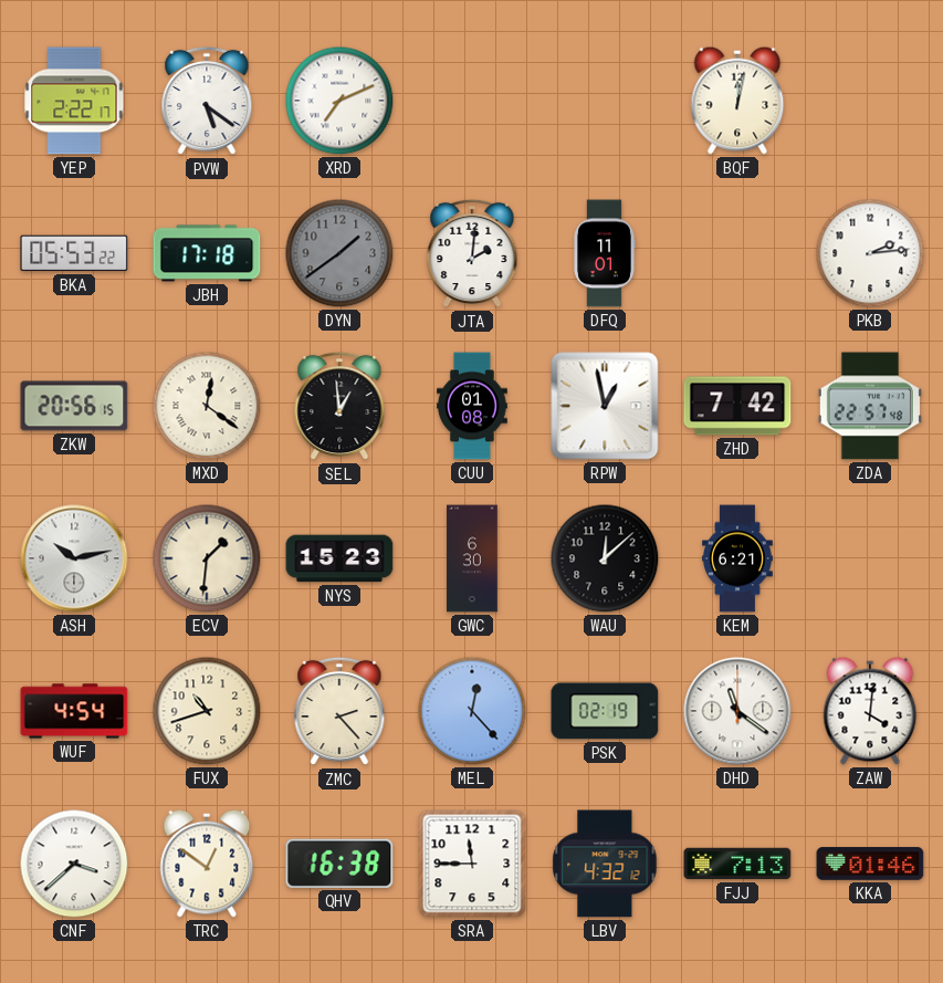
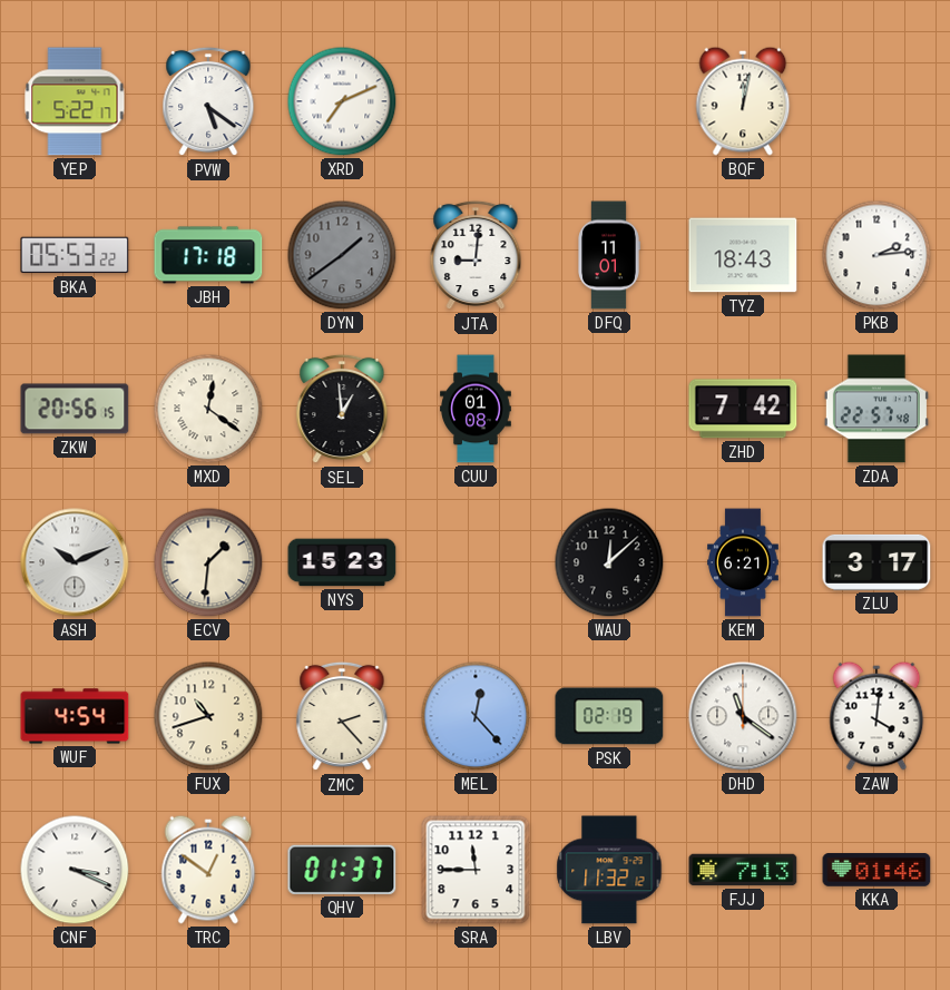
YEP: 2:22 -> 5:22
JTA: 2:01 -> 9:01
TYZ: none -> 18:43
RPW: 12:58 -> none
ASH: 10:13 -> 10:11
GWC: 6:30 -> none
ZLU: none -> 3:17
CNF: 3:38 -> 3:19
QHV: 16:38 -> 01:37
LBV: 4:32 -> 11:32
